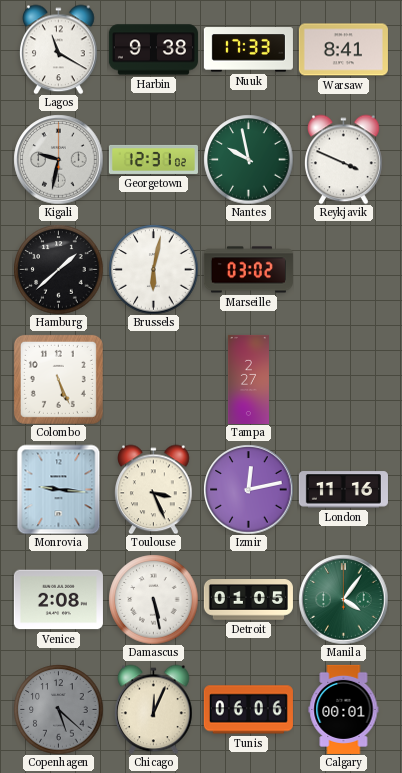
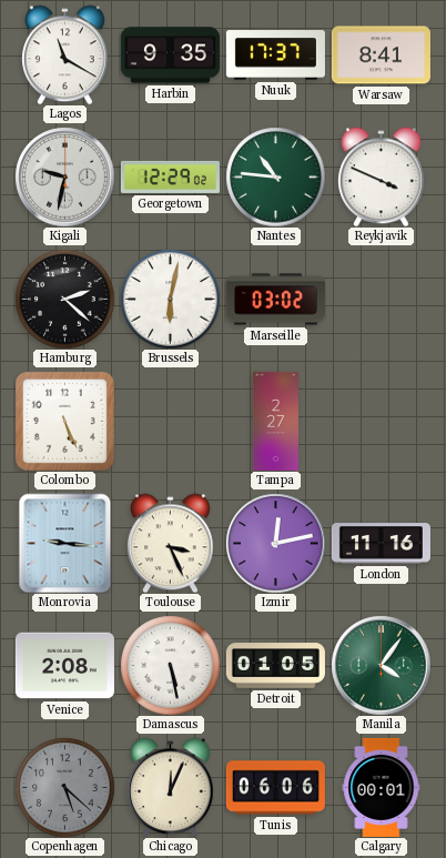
Harbin: 9:38 -> 9:35
Nuuk: 17:33 -> 17:37
Georgetown: 12:31 -> 12:29
Nantes: 9:58 -> 10:46
Hamburg: 1:38 -> 2:22
